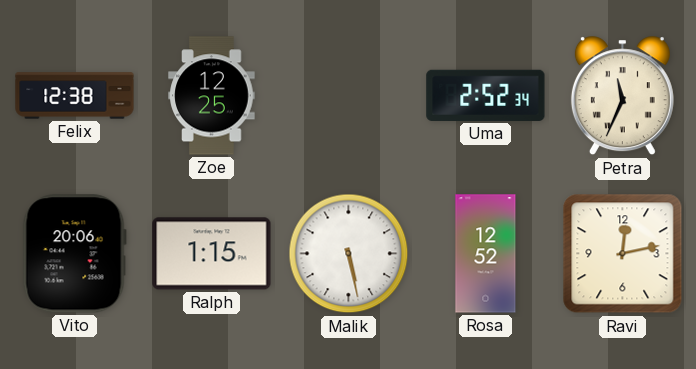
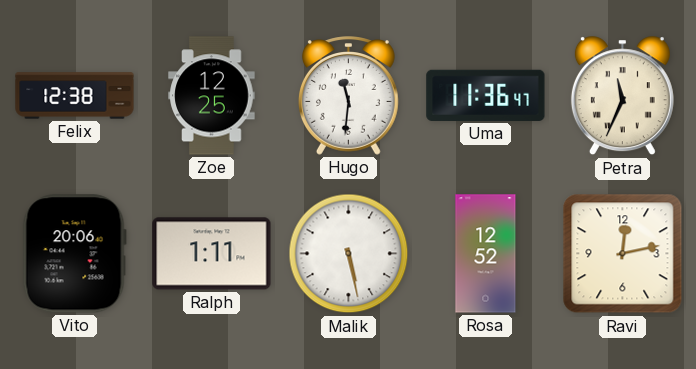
Hugo: none -> 11:31
Uma: 2:52 -> 11:36
Ralph: 1:15 -> 1:11
